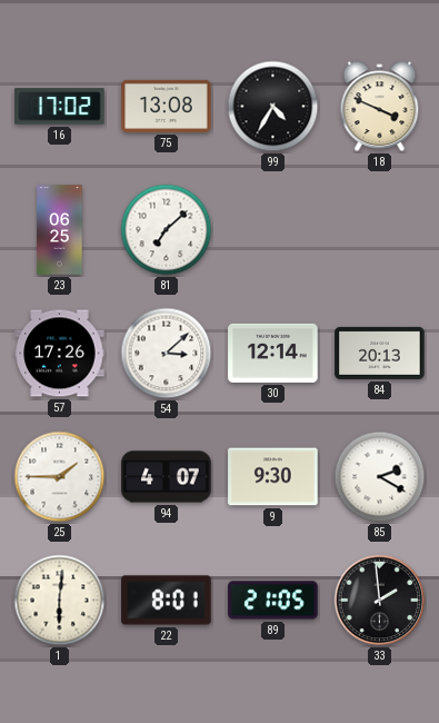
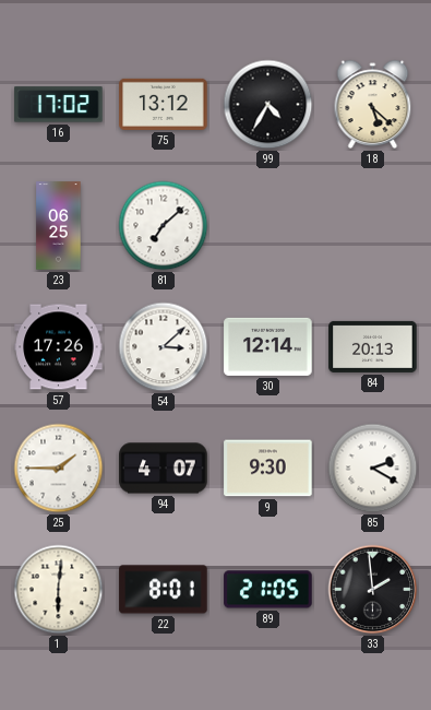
75: 13:08 -> 13:12
18: 3:49 -> 5:22
